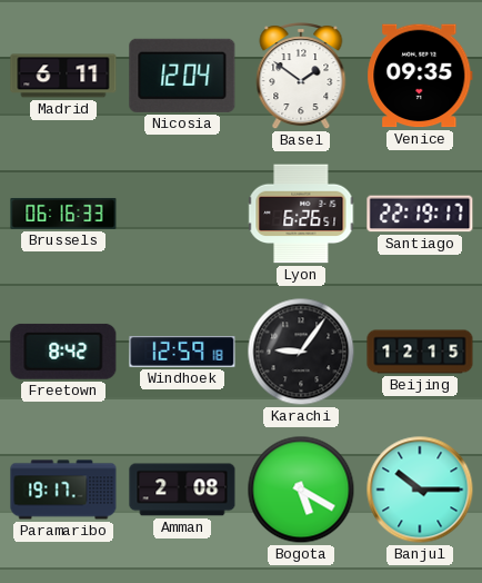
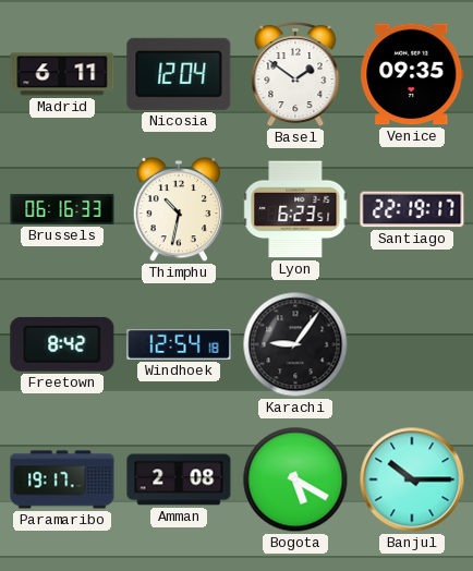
Thimphu: none -> 10:32
Lyon: 6:26 -> 6:23
Windhoek: 12:59 -> 12:54
Beijing: 12:15 -> none
